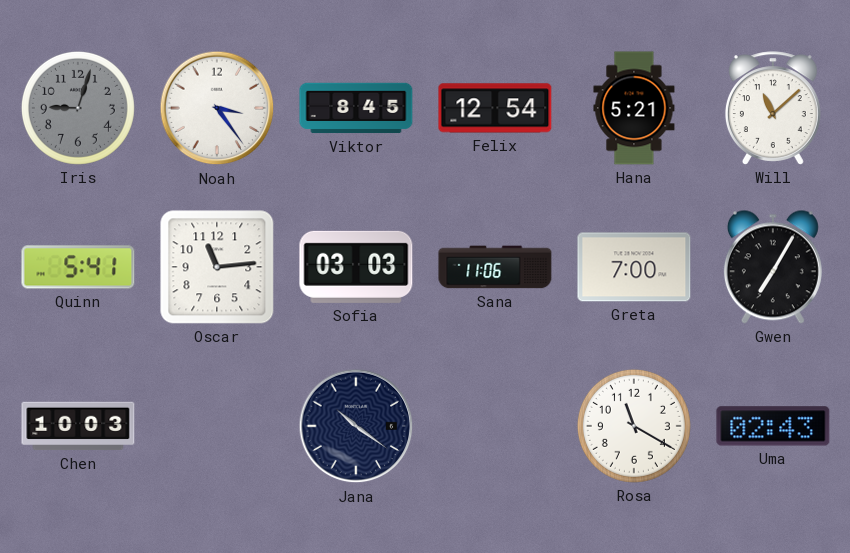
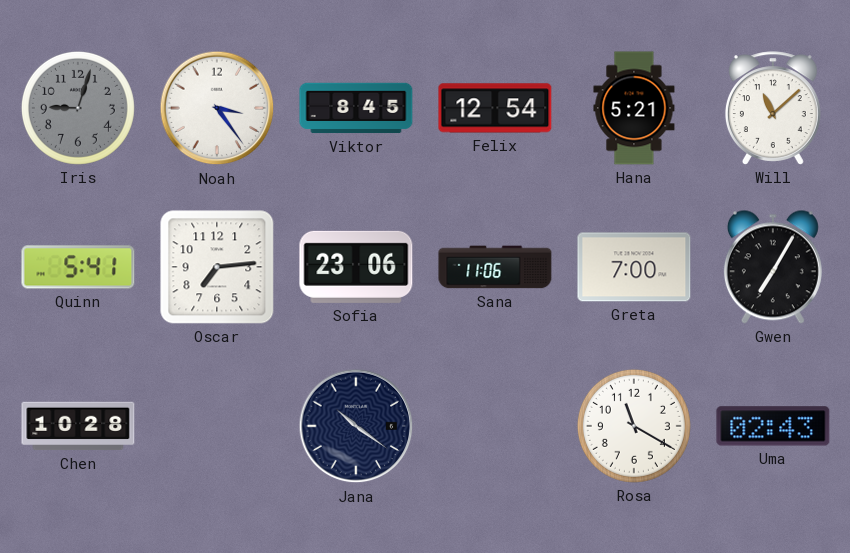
Oscar: 11:14 -> 7:14
Sofia: 03:03 -> 23:06
Chen: 10:03 -> 10:28
